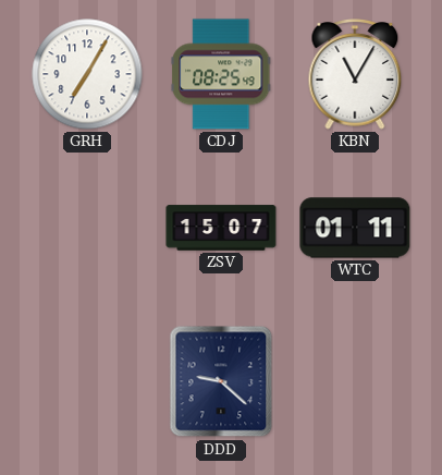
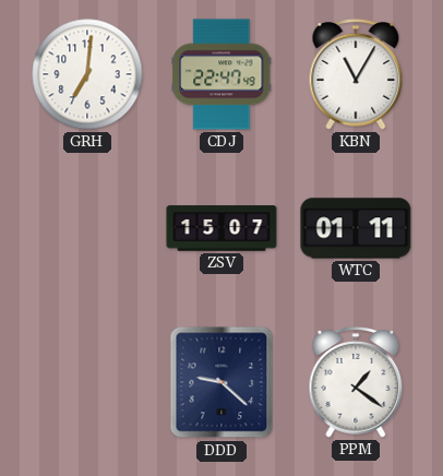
GRH: 7:05 -> 7:01
CDJ: 08:25 -> 22:47
PPM: none -> 1:21
